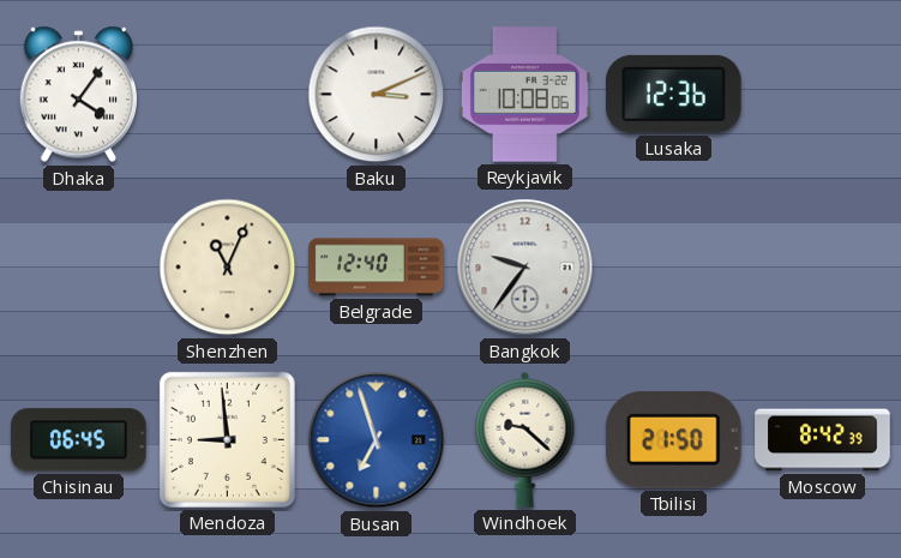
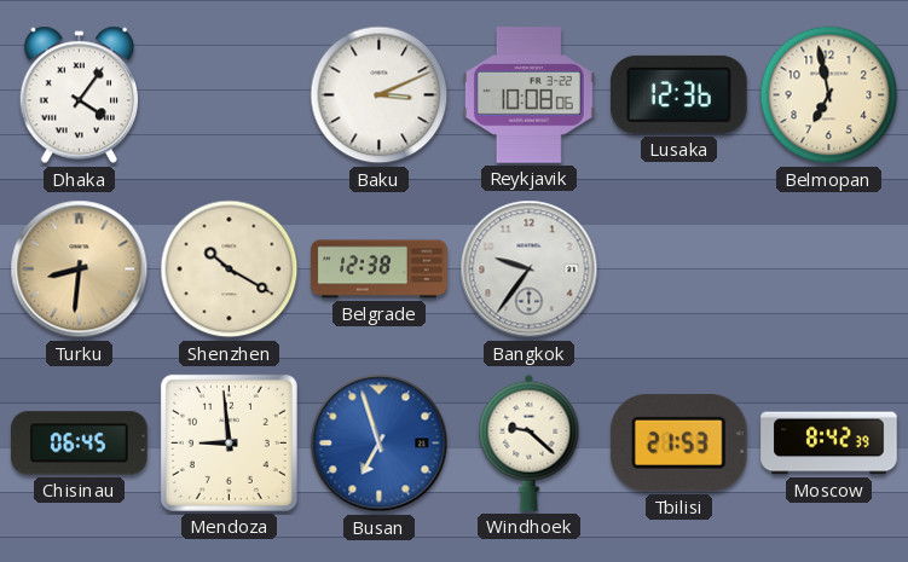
Belmopan: none -> 6:58
Turku: none -> 8:31
Shenzhen: 11:04 -> 10:20
Belgrade: 12:40 -> 12:38
Tbilisi: 21:50 -> 21:53
